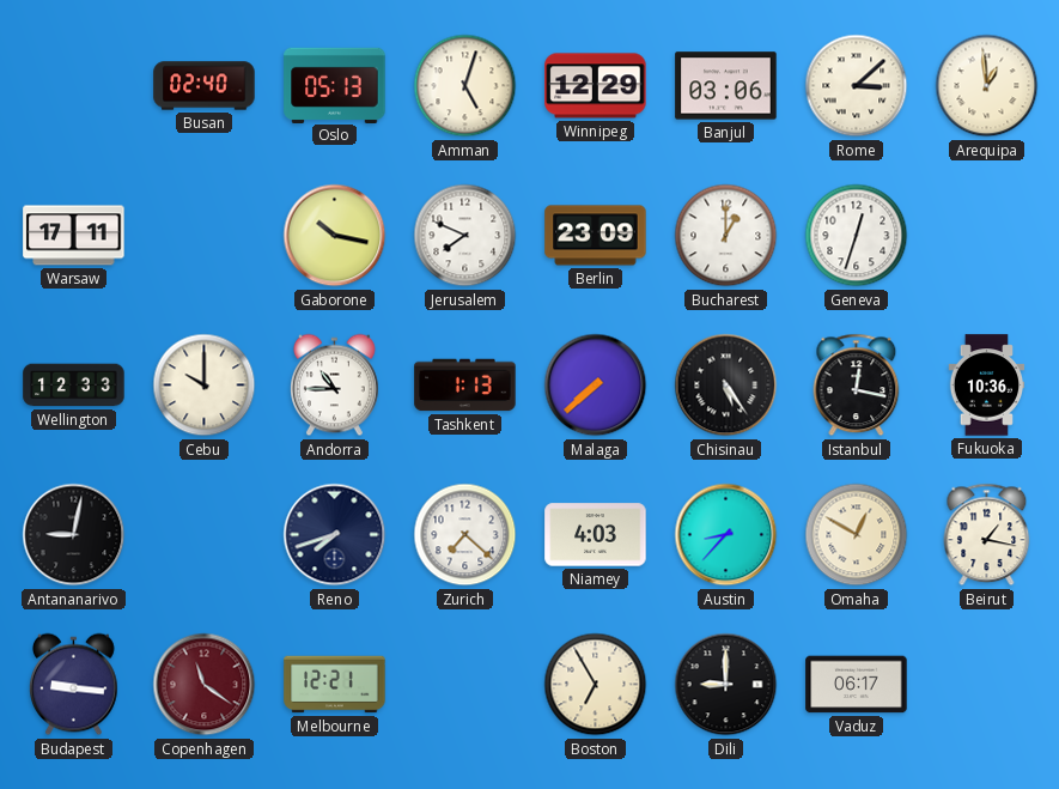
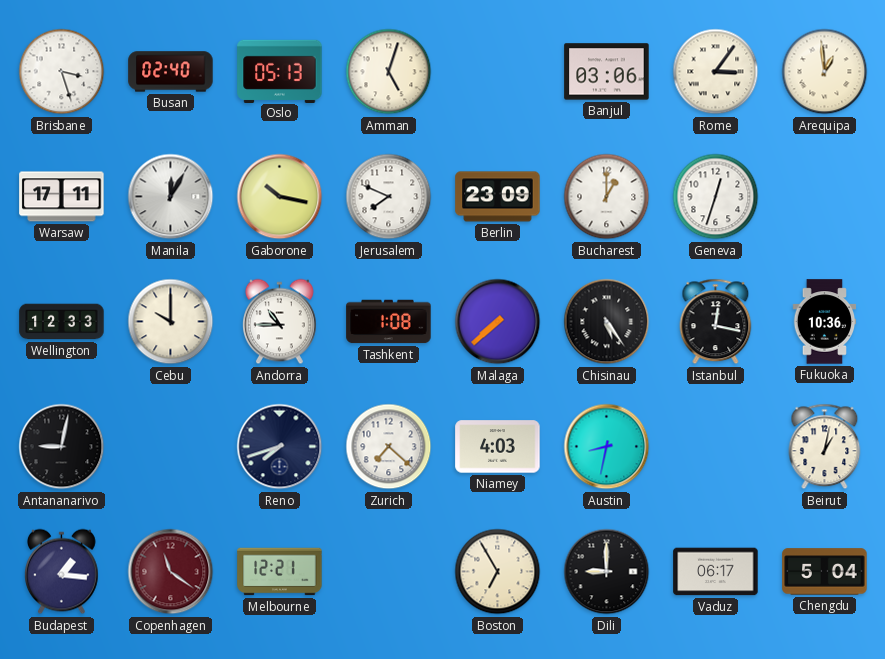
Brisbane: none -> 3:27
Winnipeg: 12:29 -> none
Rome: 3:08 -> 3:06
Manila: none -> 12:05
Tashkent: 1:13 -> 1:08
Austin: 8:37 -> 8:32
Omaha: 12:50 -> none
Beirut: 1:17 -> 1:02
Budapest: 9:16 -> 1:16
Chengdu: none -> 5:04
